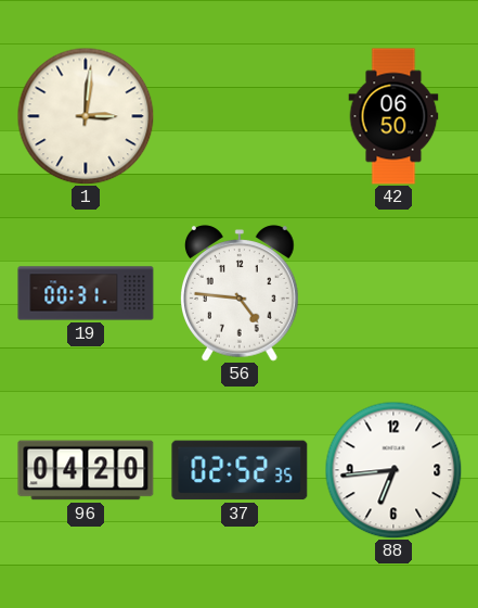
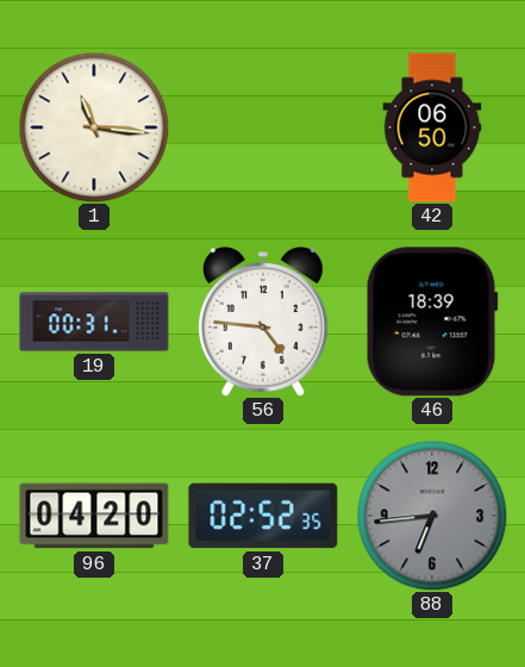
1: 3:01 -> 11:16
46: none -> 18:39
88 dial: white -> grey
